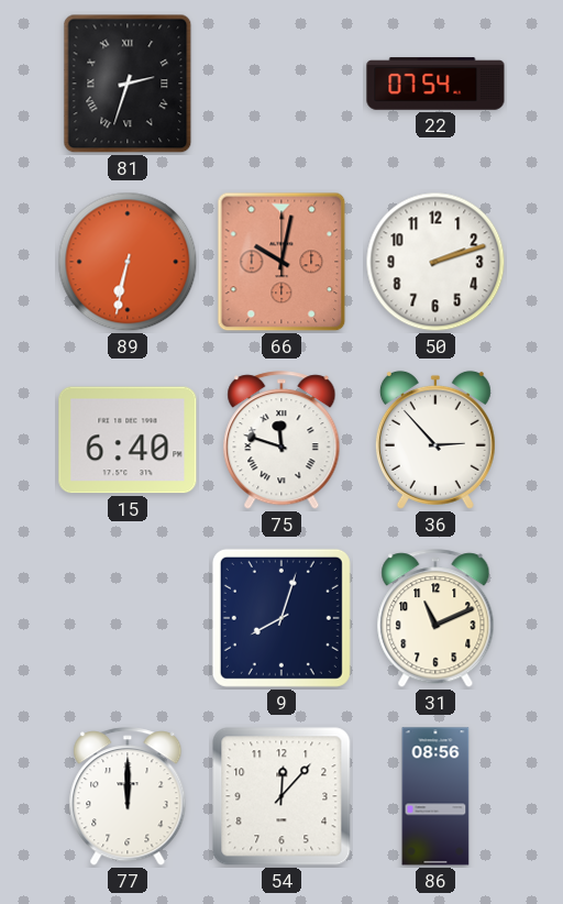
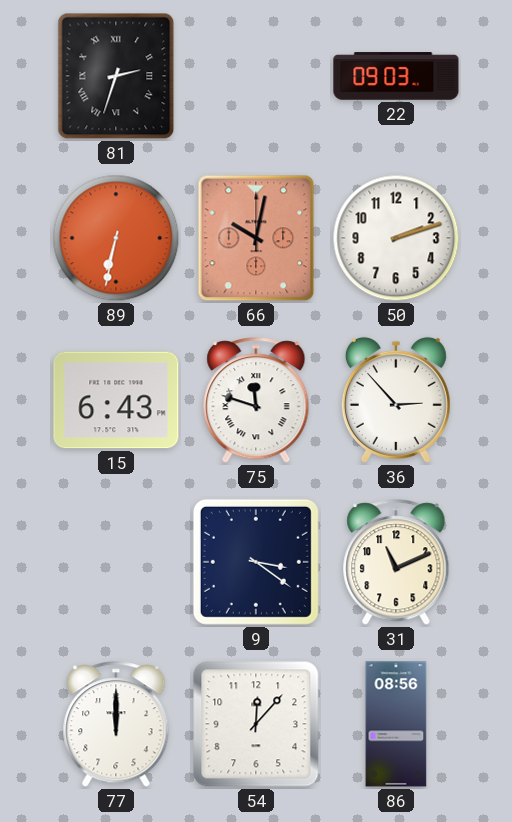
22: 07:54 -> 09:03
15: 6:40 -> 6:43
9: 8:03 -> 3:21
